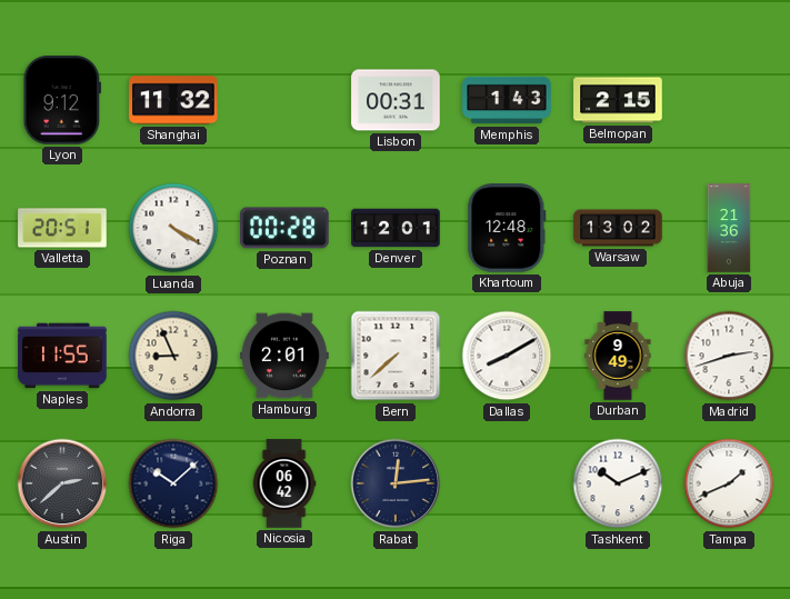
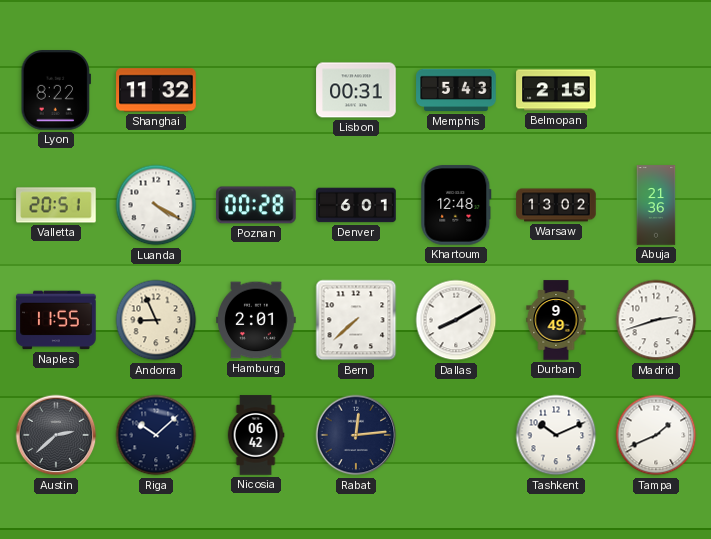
Lyon: 9:12 -> 8:22
Memphis: 1:43 -> 5:43
Denver: 12:01 -> 6:01
